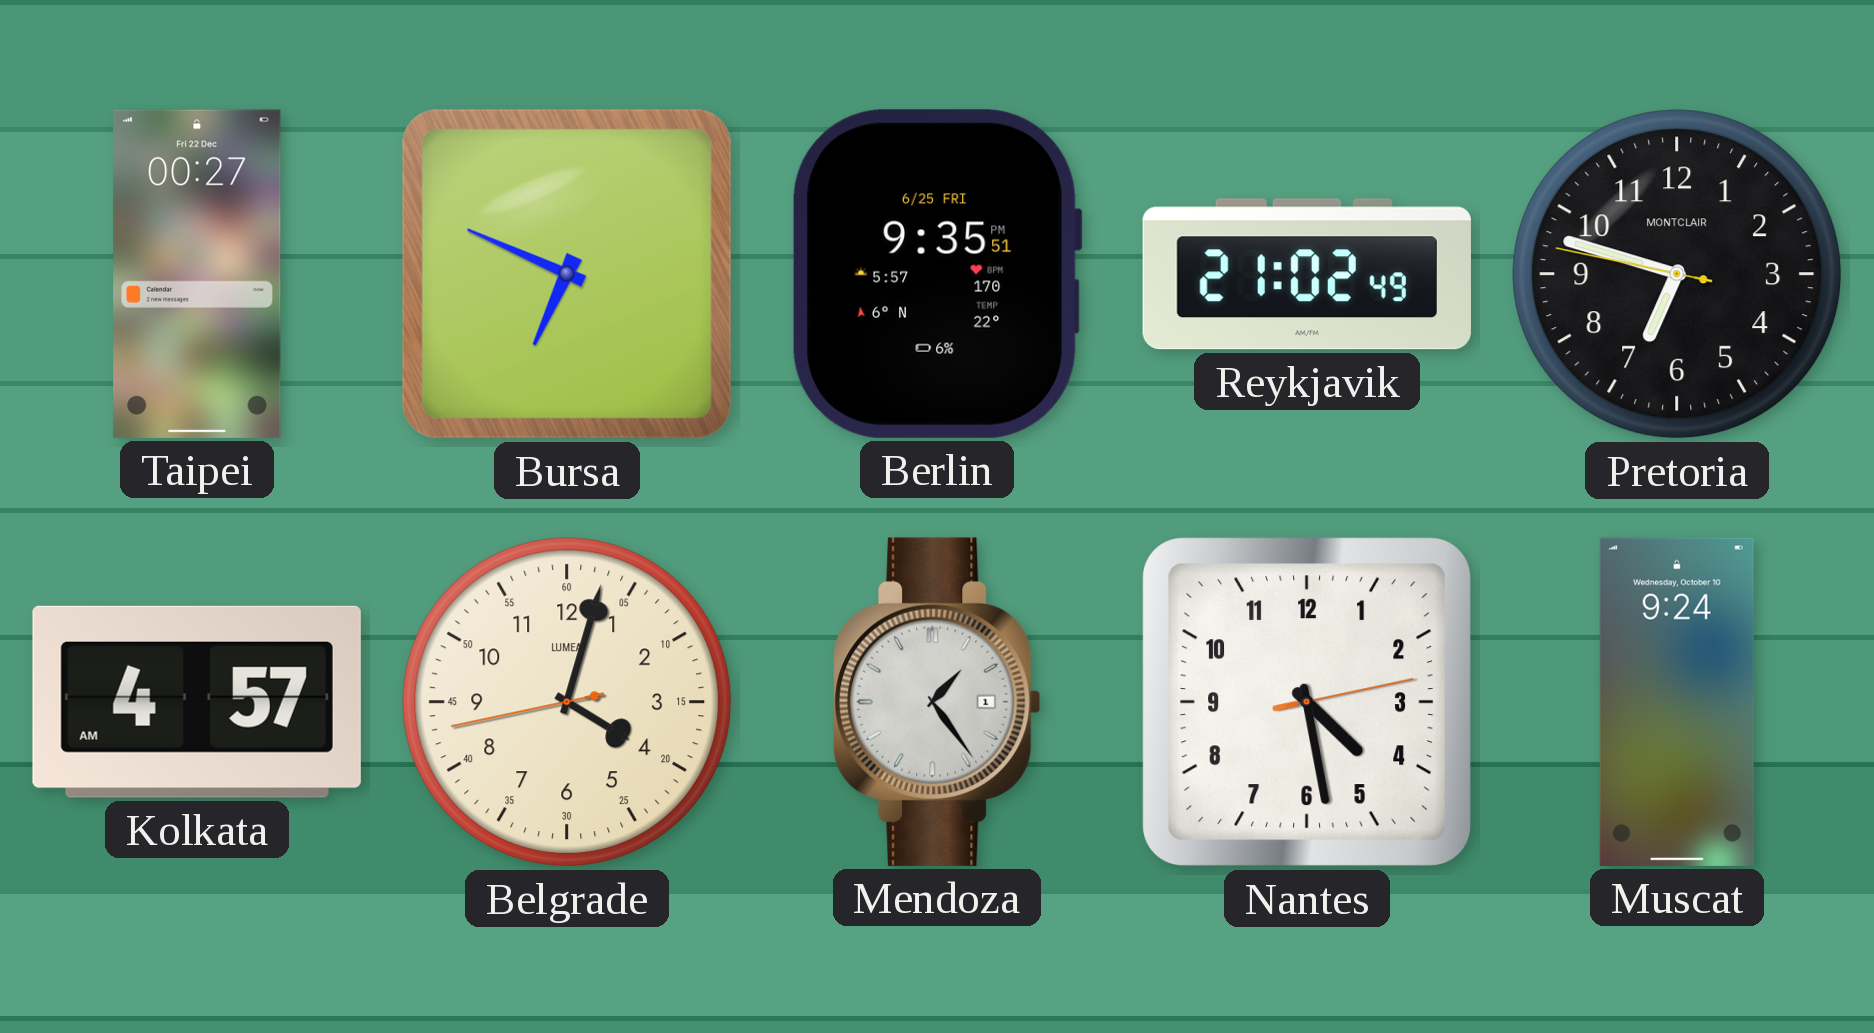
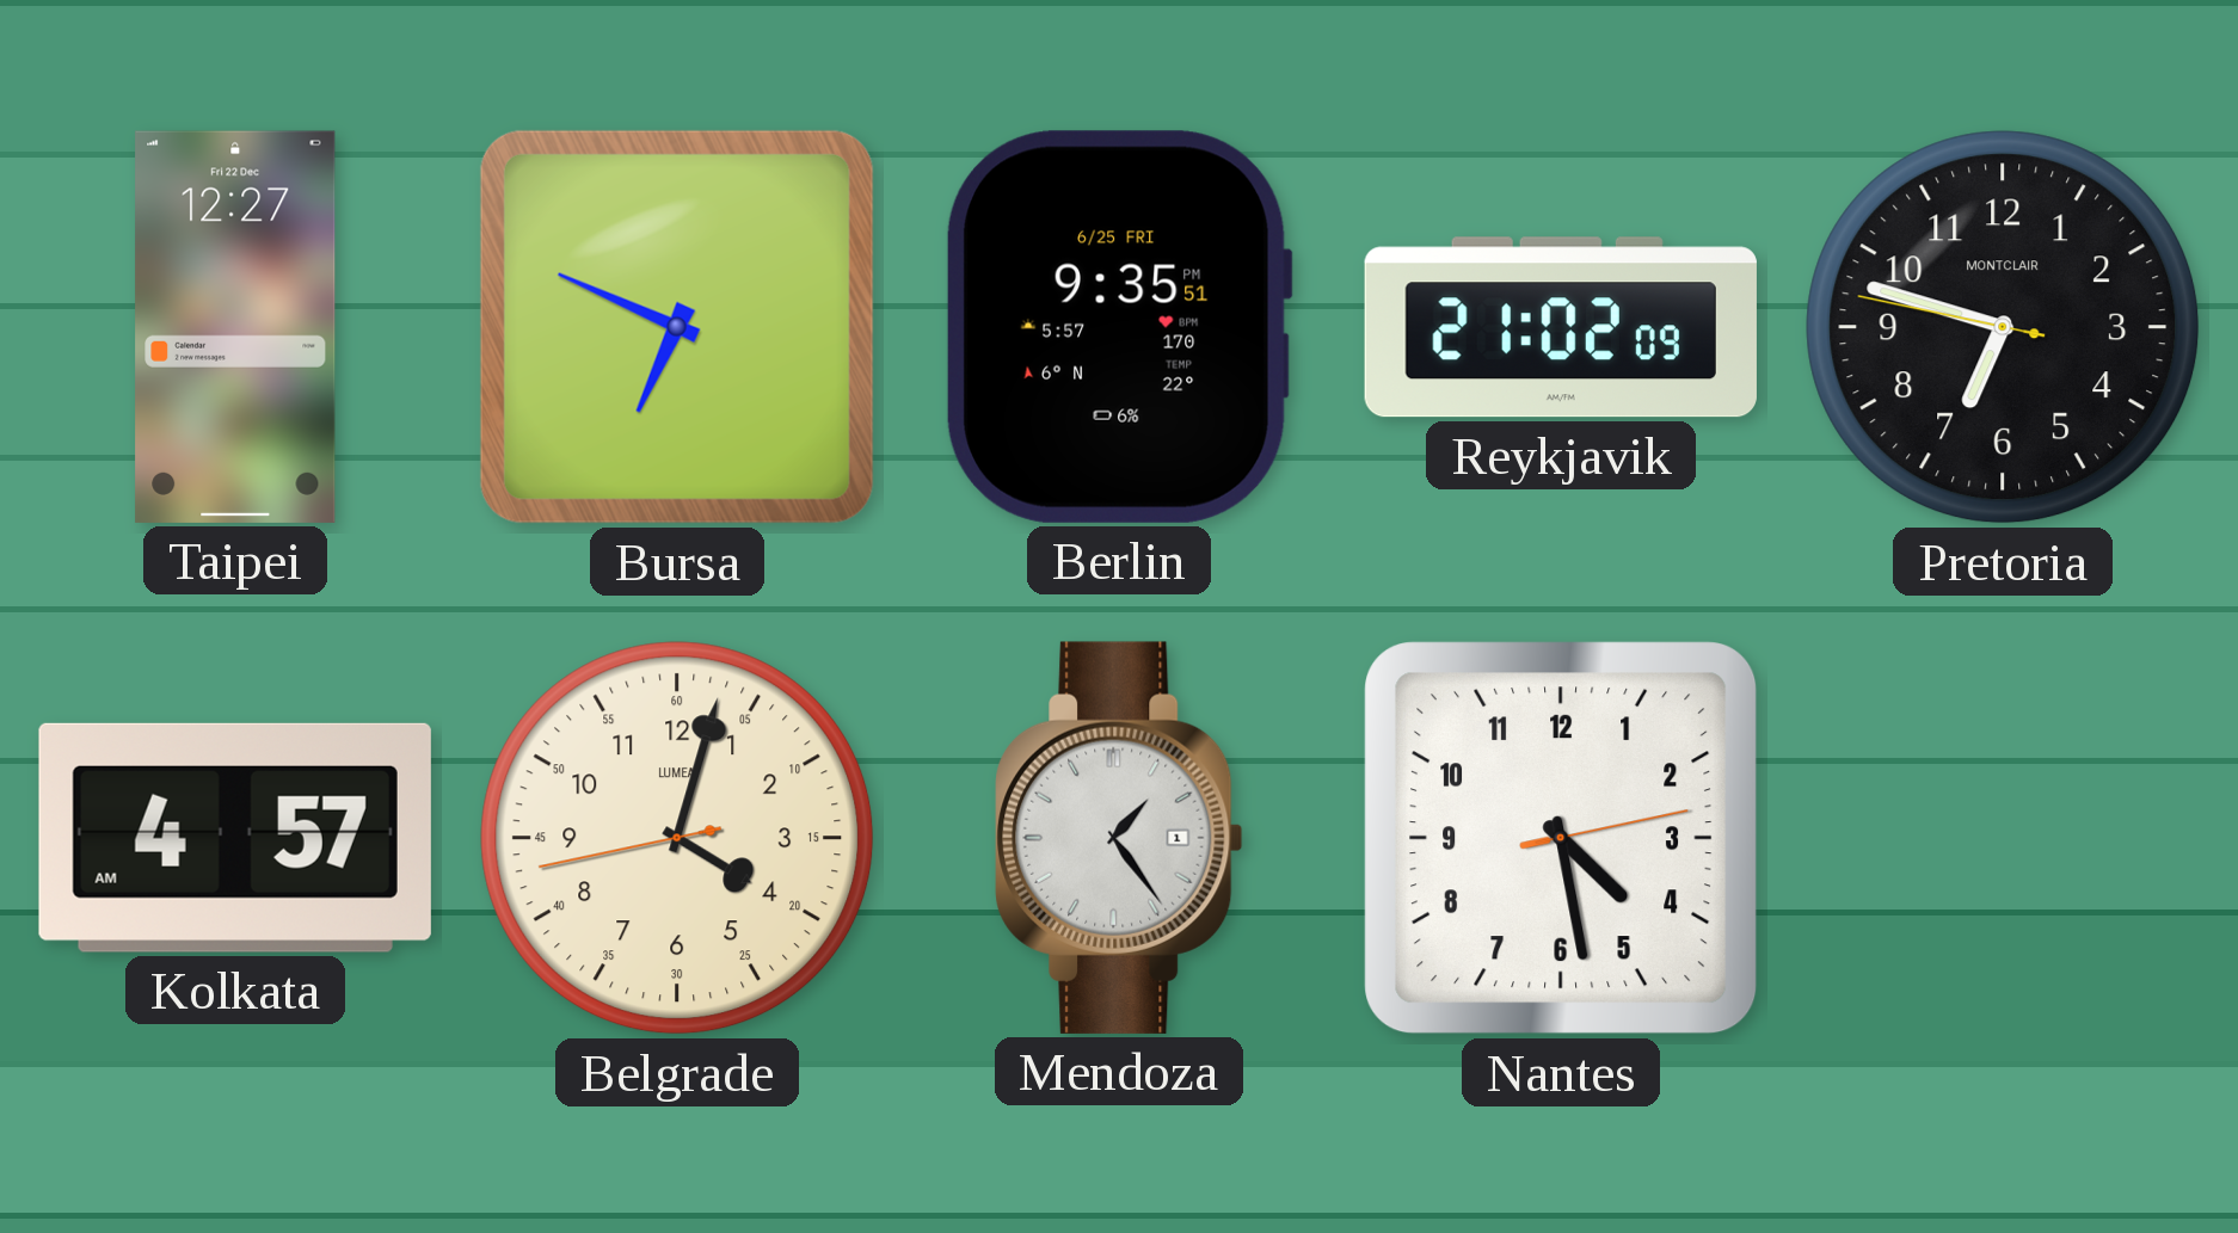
Taipei: 00:27 -> 12:27
Reykjavik: 21:02:49 -> 21:02:09
Muscat: 9:24 -> none
